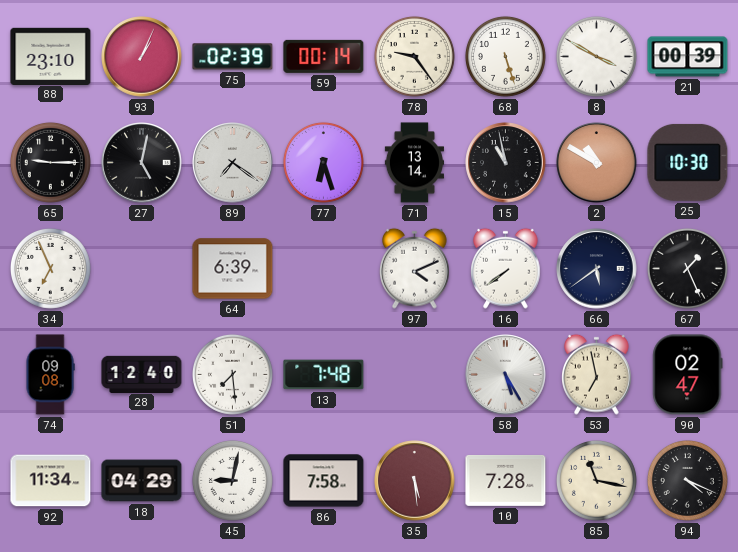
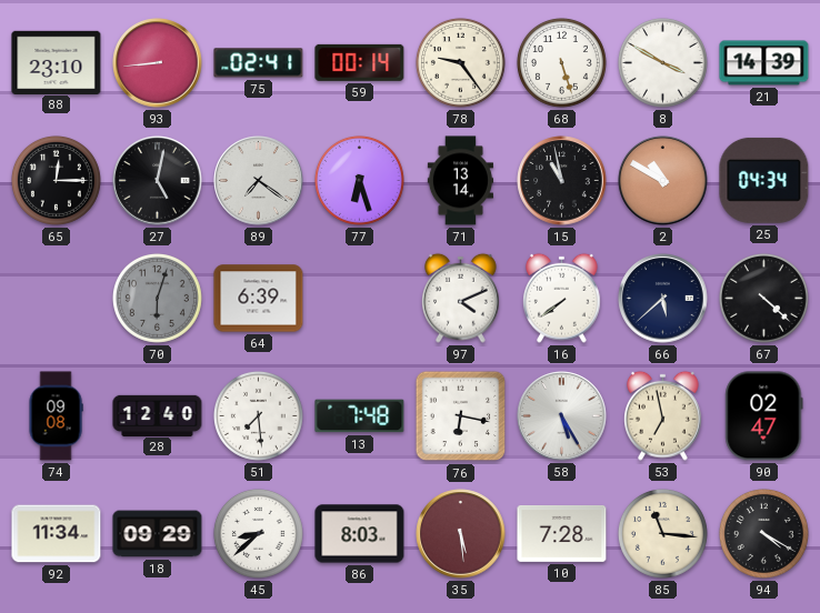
93: 1:04 -> 8:44
75: 02:39 -> 02:41
21: 00:39 -> 14:39
65: 9:15 -> 12:15
25: 10:30 -> 04:34
34: 6:56 -> none
70: none -> 6:03
66: 5:39 -> 5:38
67: 1:26 -> 4:22
76: none -> 6:17
18: 04:29 -> 09:29
45: 9:02 -> 8:38
86: 7:58 -> 8:03
85: 11:17 -> 11:16
94: 4:19 -> 4:20
